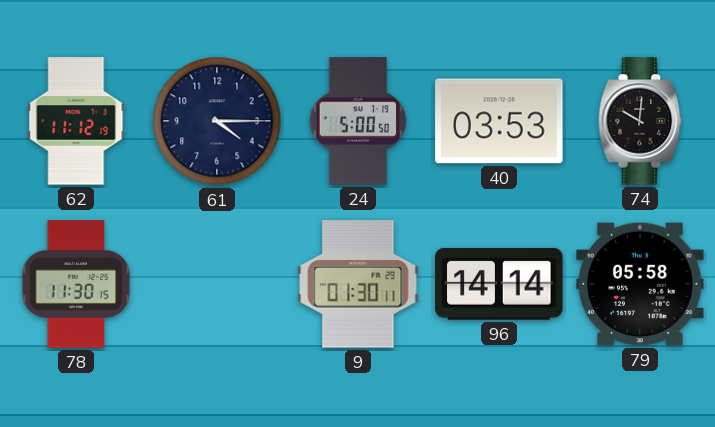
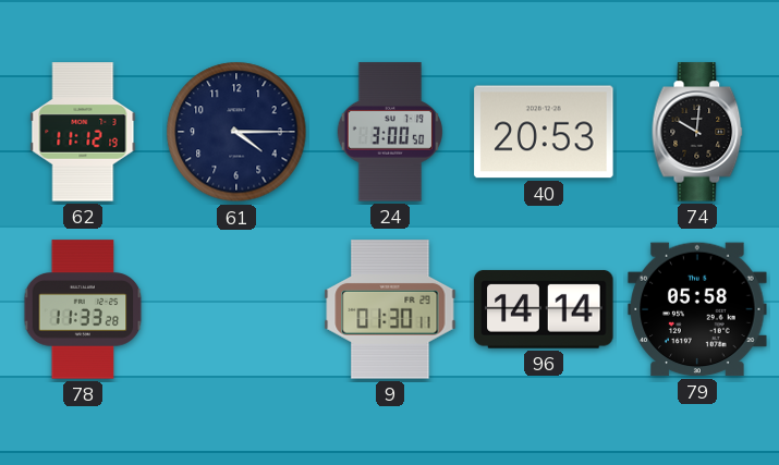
24: 5:00 -> 3:00
40: 03:53 -> 20:53
78: 11:30 -> 11:33
